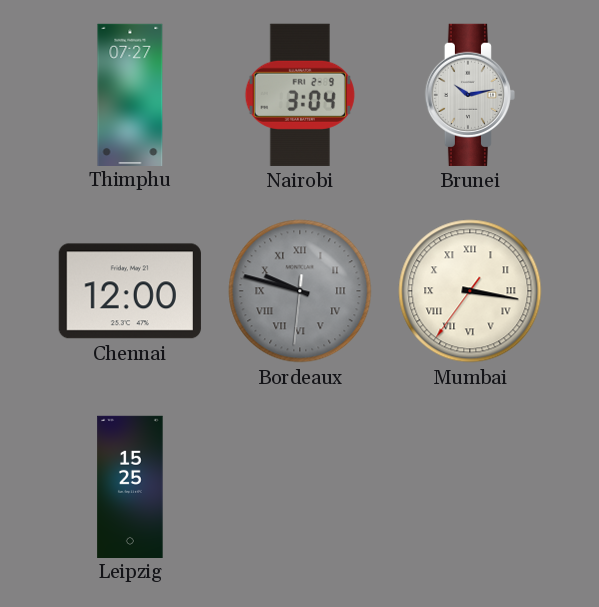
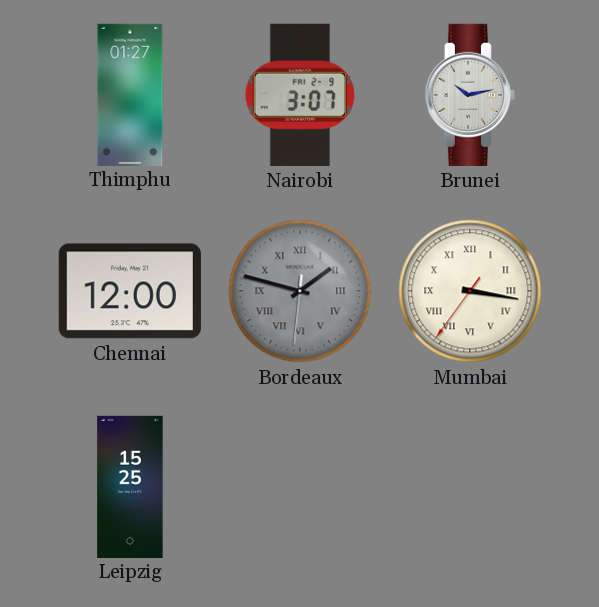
Thimphu: 07:27 -> 01:27
Nairobi: 3:04 -> 3:07
Bordeaux: 9:47 -> 1:47
